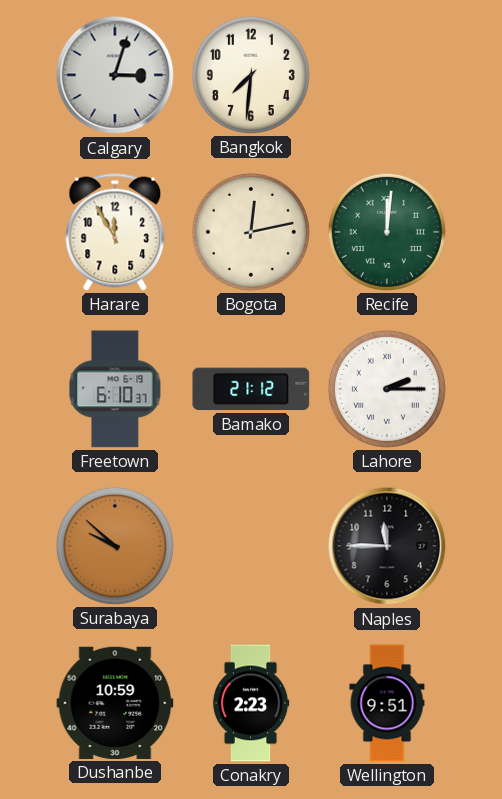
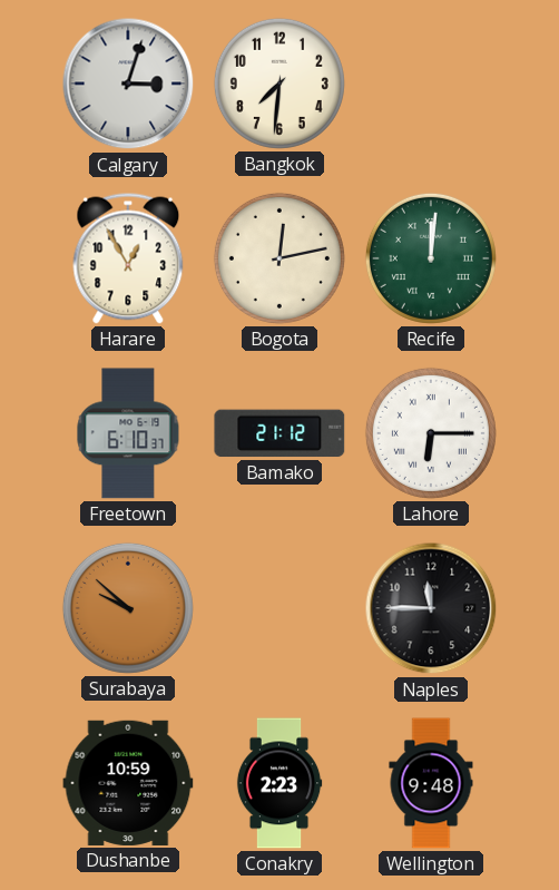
Harare: 11:55 -> 12:55
Lahore: 2:15 -> 6:15
Wellington: 9:51 -> 9:48
